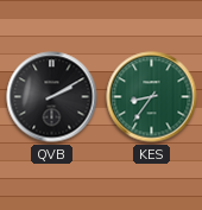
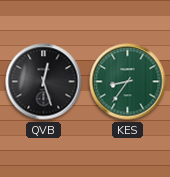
QVB: 2:10 -> 12:27
